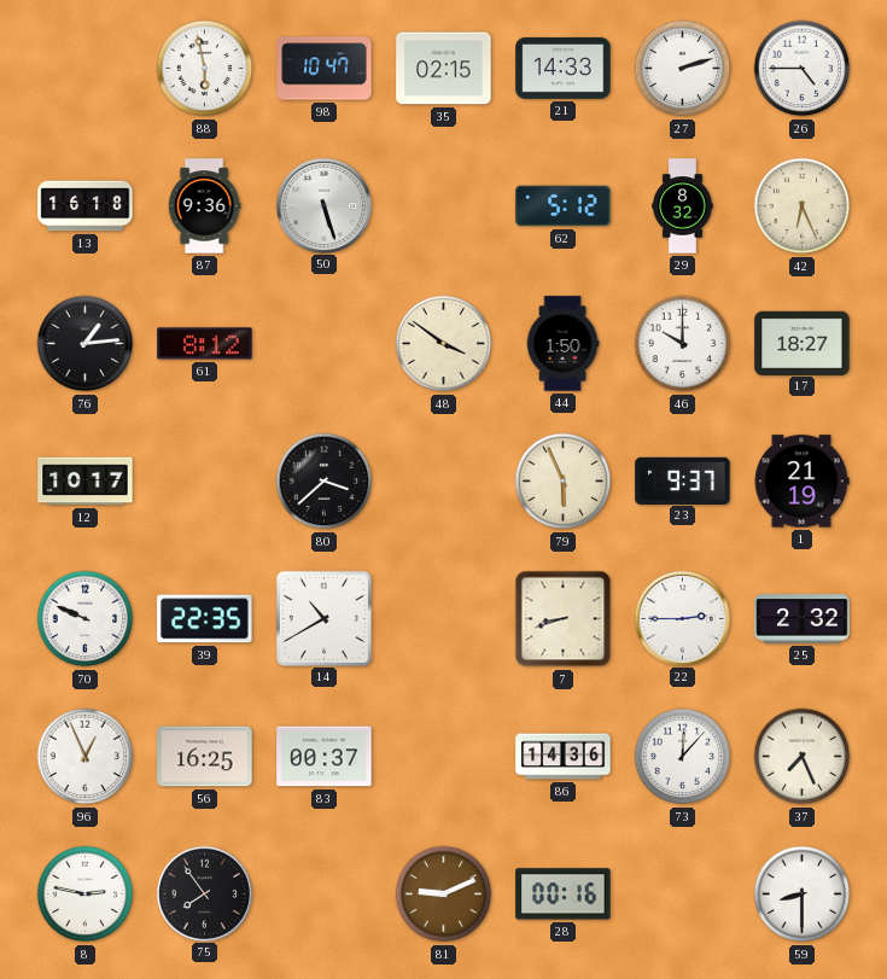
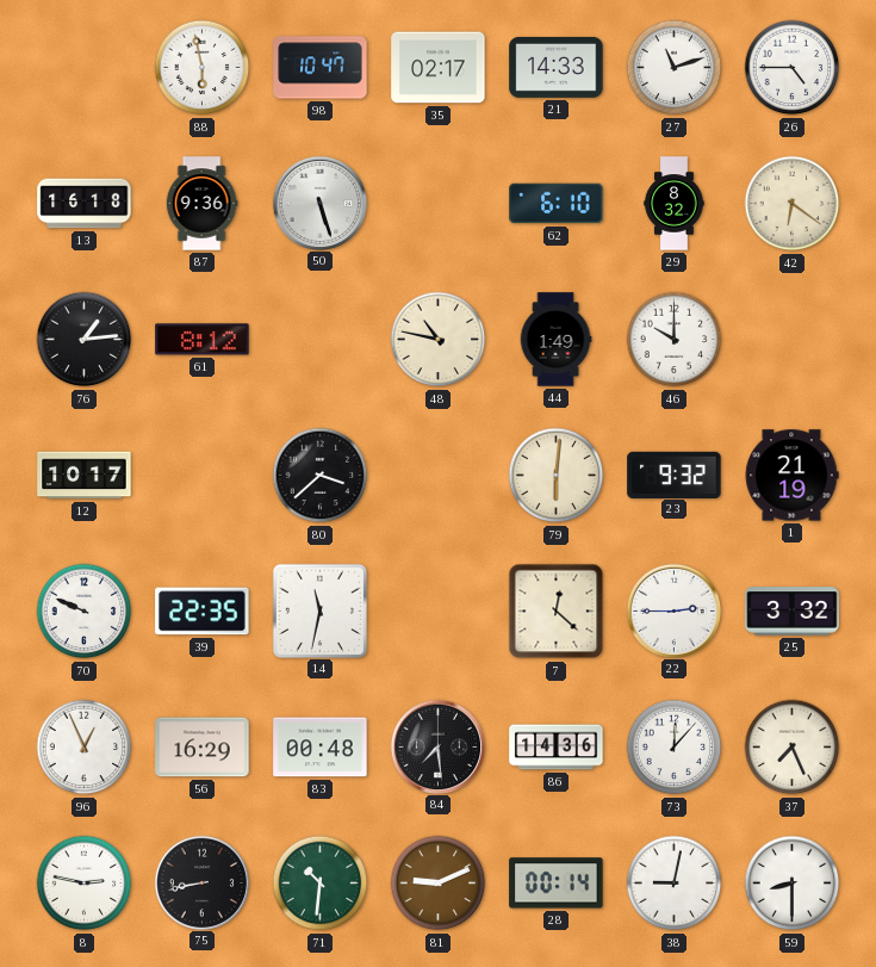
35: 02:15 -> 02:17
27: 2:12 -> 11:12
62: 5:12 -> 6:10
42: 6:26 -> 6:21
48: 3:51 -> 10:47
44: 1:50 -> 1:49
17: 18:27 -> none
79: 5:56 -> 6:01
23: 9:37 -> 9:32
14: 10:40 -> 11:32
7: 8:42 -> 12:22
25: 2:32 -> 3:32
56: 16:25 -> 16:29
83: 00:37 -> 00:48
84: none -> 7:29
75: 7:54 -> 8:43
71: none -> 10:31
28: 00:16 -> 00:14
38: none -> 9:02
